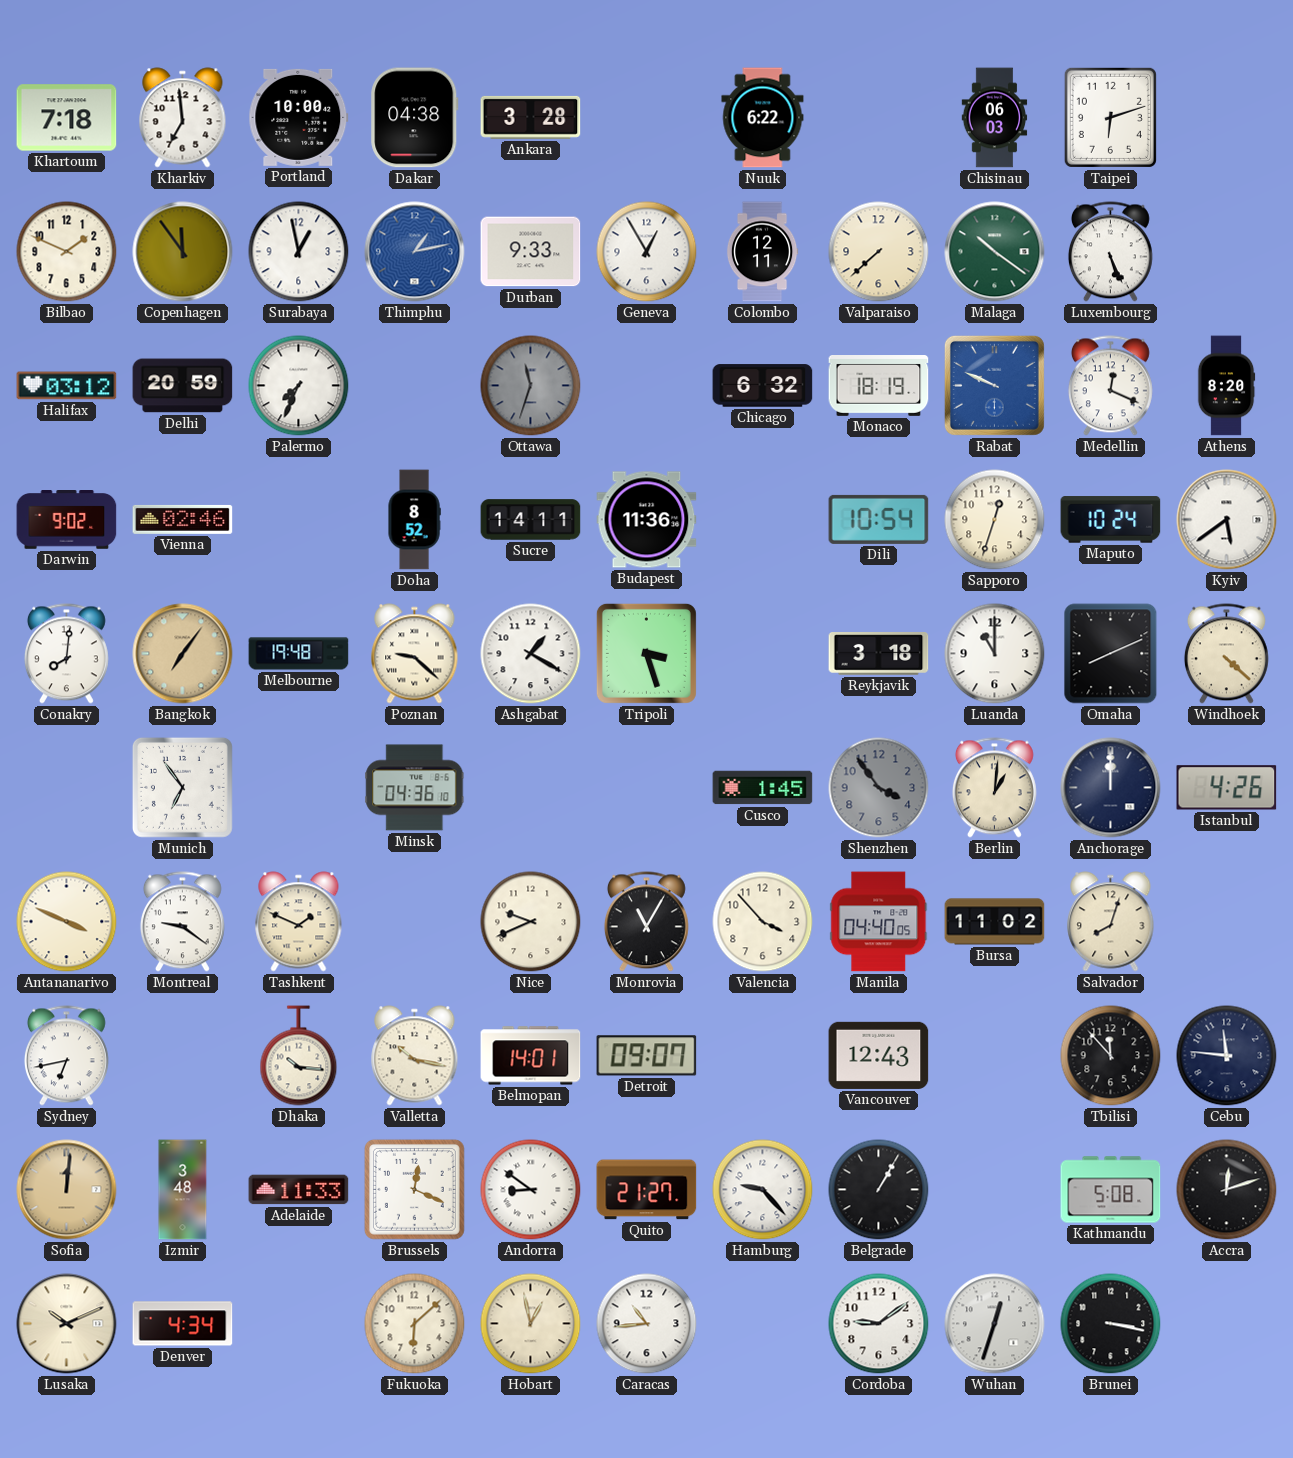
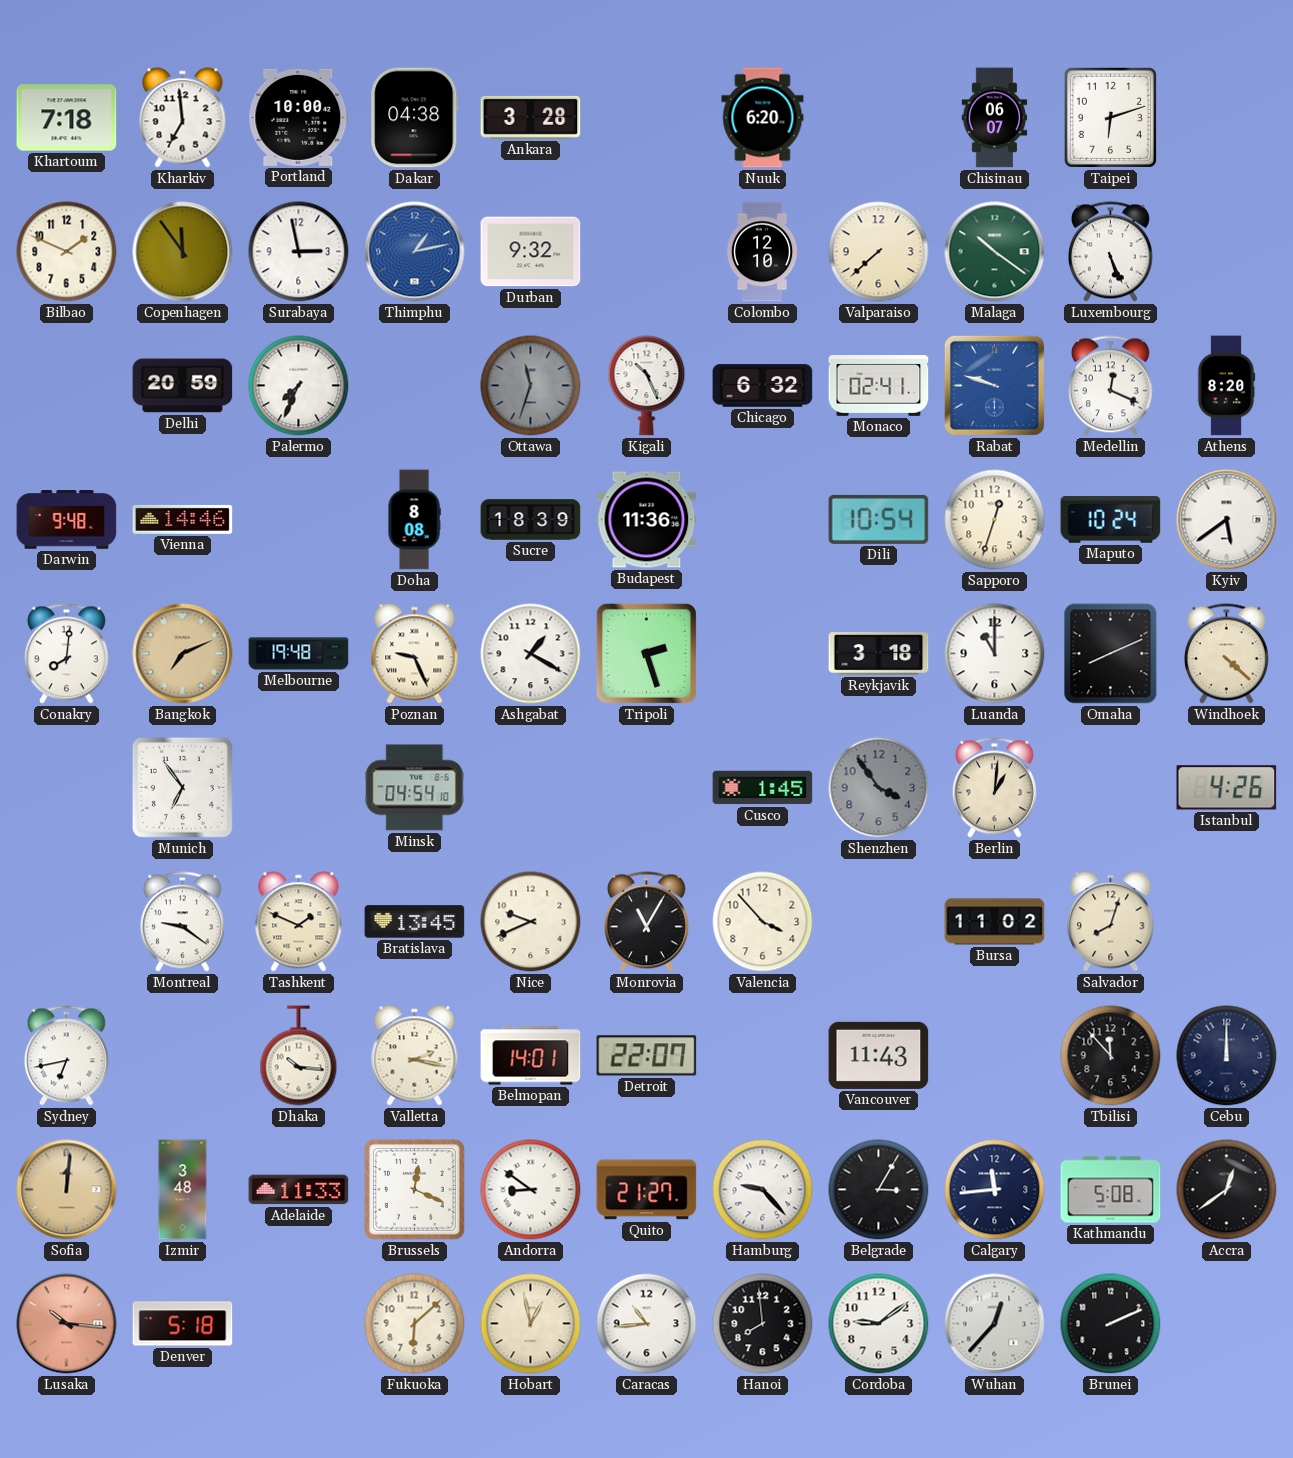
Nuuk: 6:22 -> 6:20
Chisinau: 06:03 -> 06:07
Surabaya: 12:58 -> 2:58
Durban: 9:33 -> 9:32
Geneva: 12:55 -> none
Colombo: 12:11 -> 12:10
Halifax: 03:12 -> none
Kigali: none -> 10:26
Monaco: 18:19 -> 02:41
Rabat: 9:49 -> 9:48
Darwin: 9:02 -> 9:48
Vienna: 02:46 -> 14:46
Doha: 8:52 -> 8:08
Sucre: 14:11 -> 18:39
Bangkok: 7:06 -> 7:11
Poznan: 9:22 -> 9:26
Tripoli: 3:27 -> 2:27
Minsk: 04:36 -> 04:54
Anchorage: 12:00 -> none
Antananarivo: 3:49 -> none
Bratislava: none -> 13:45
Manila: 04:40 -> none
Valletta: 10:17 -> 2:17
Detroit: 09:07 -> 22:07
Vancouver: 12:43 -> 11:43
Cebu: 11:46 -> 12:00
Belgrade: 1:05 -> 3:05
Calgary: none -> 11:44
Accra: 12:12 -> 12:39
Lusaka: 10:11 -> 10:16
Lusaka dial: cream -> salmon
Denver: 4:34 -> 5:18
Hanoi: none -> 7:59
Wuhan: 12:33 -> 12:37
Brunei: 3:17 -> 2:11
